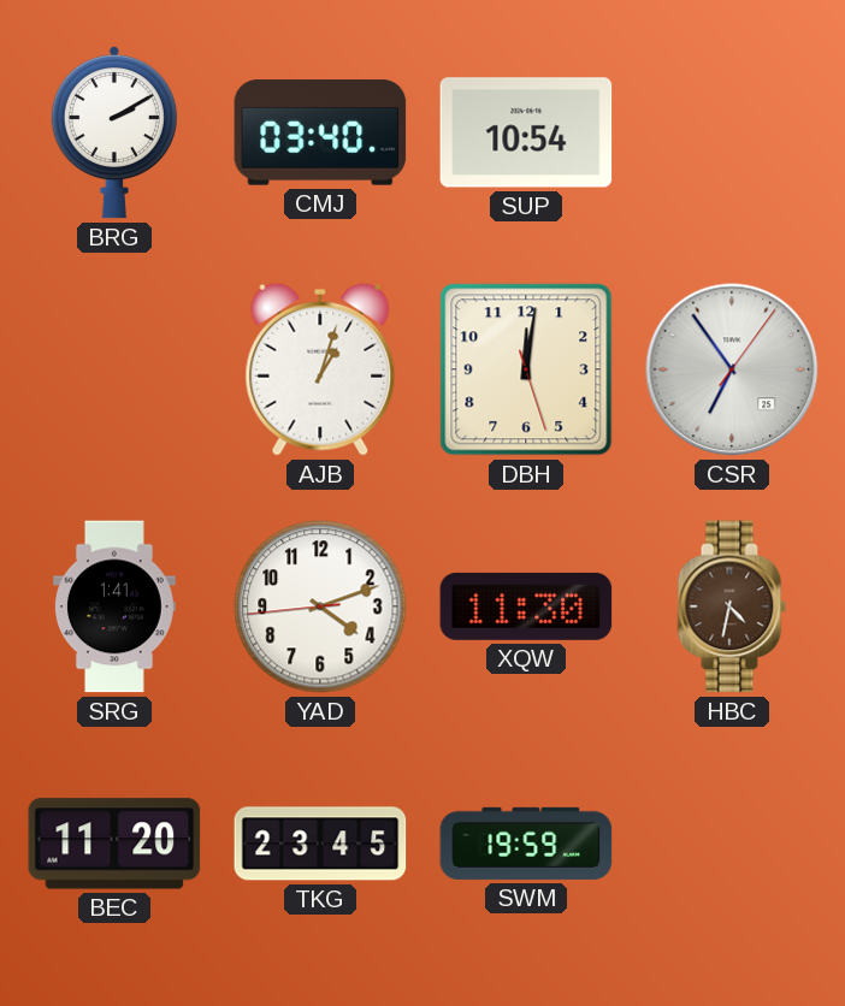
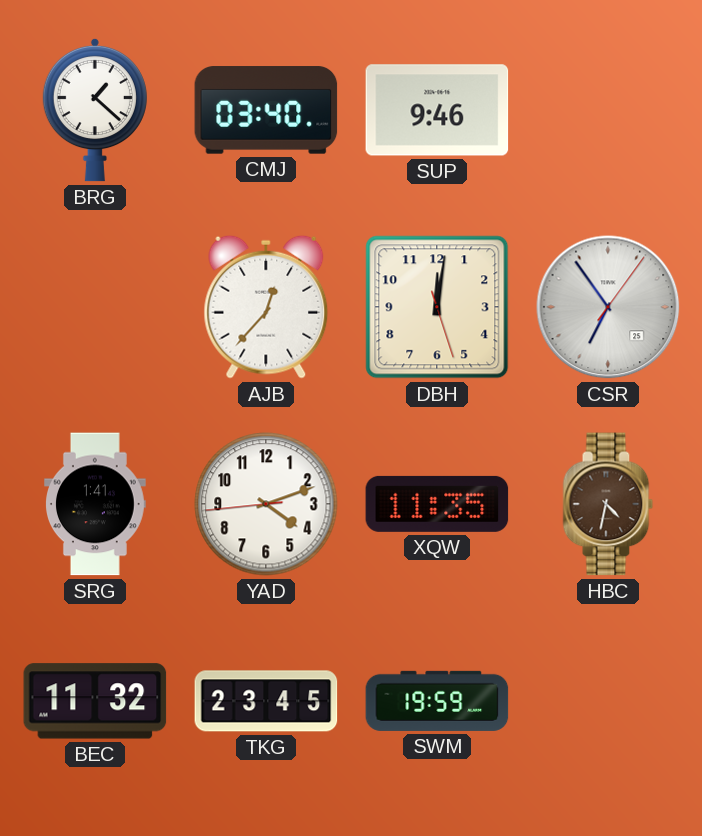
BRG: 2:10 -> 1:22
SUP: 10:54 -> 9:46
AJB: 1:03 -> 12:37
XQW: 11:30 -> 11:35
BEC: 11:20 -> 11:32
